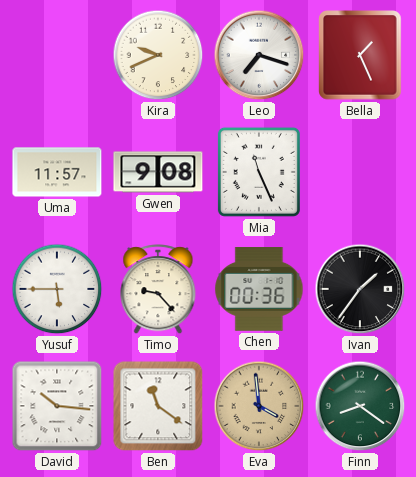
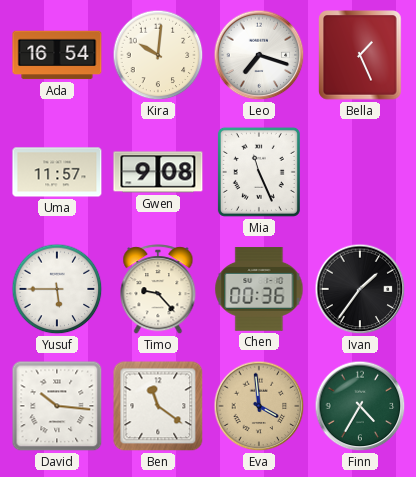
Ada: none -> 16:54
Kira: 9:41 -> 10:01
Finn: 8:21 -> 4:35
